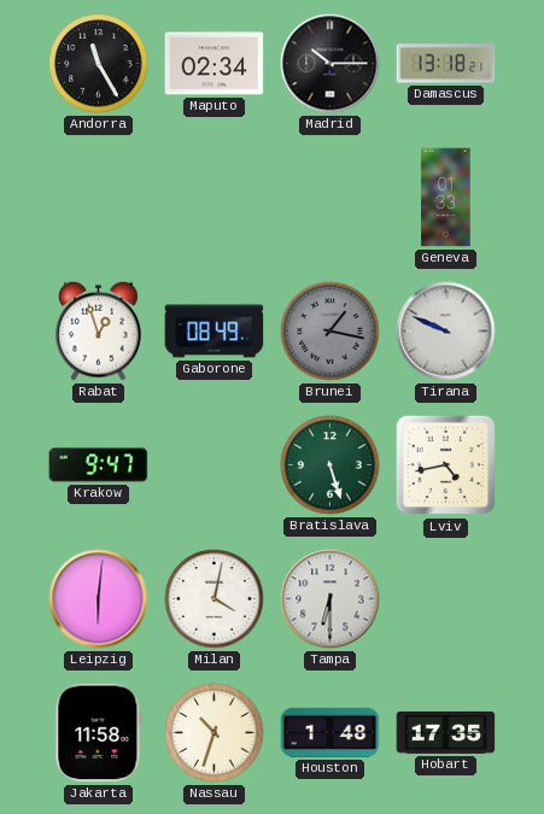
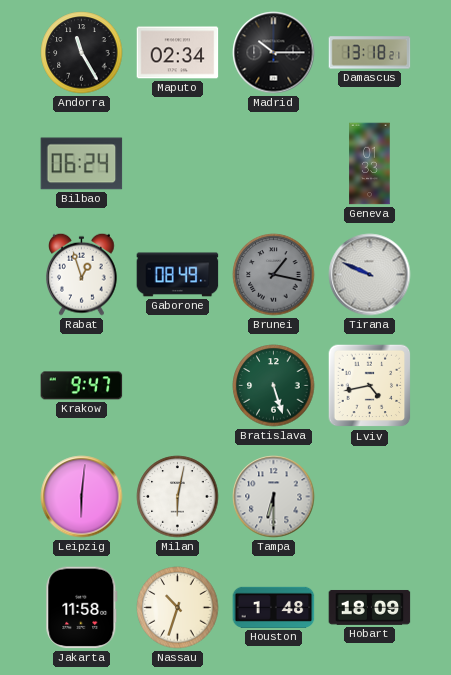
Bilbao: none -> 06:24
Milan: 4:02 -> 6:02
Hobart: 17:35 -> 18:09
